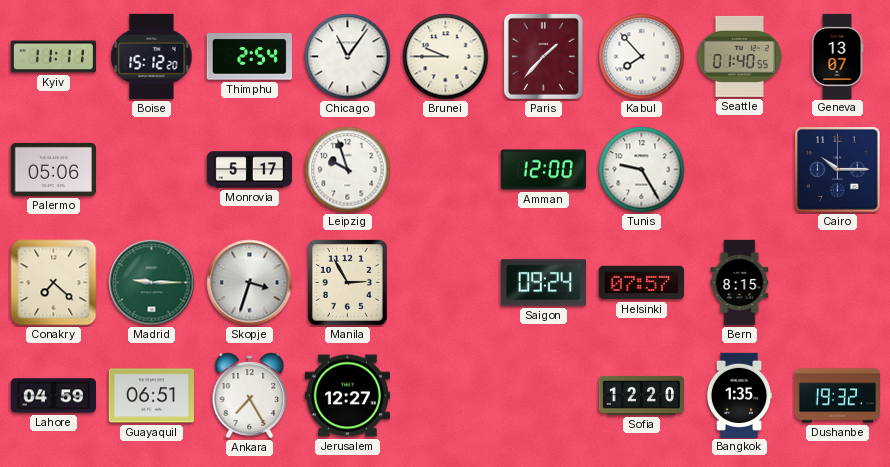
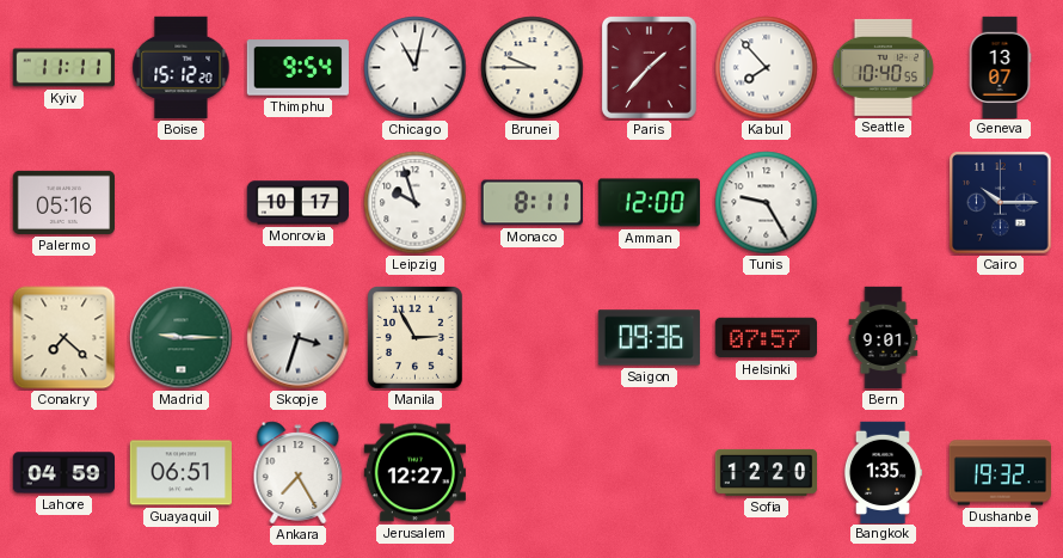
Thimphu: 2:54 -> 9:54
Chicago: 11:06 -> 11:02
Seattle: 01:40 -> 10:40
Palermo: 05:06 -> 05:16
Monrovia: 5:17 -> 10:17
Monaco: none -> 8:11
Saigon: 09:24 -> 09:36
Bern: 8:15 -> 9:01
